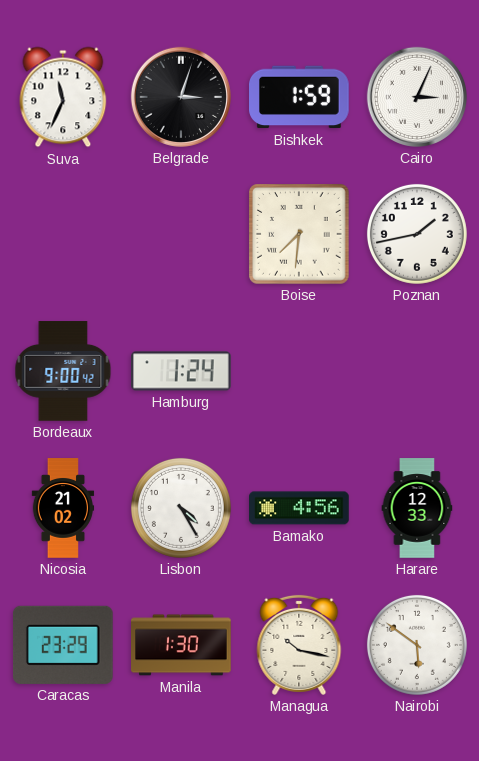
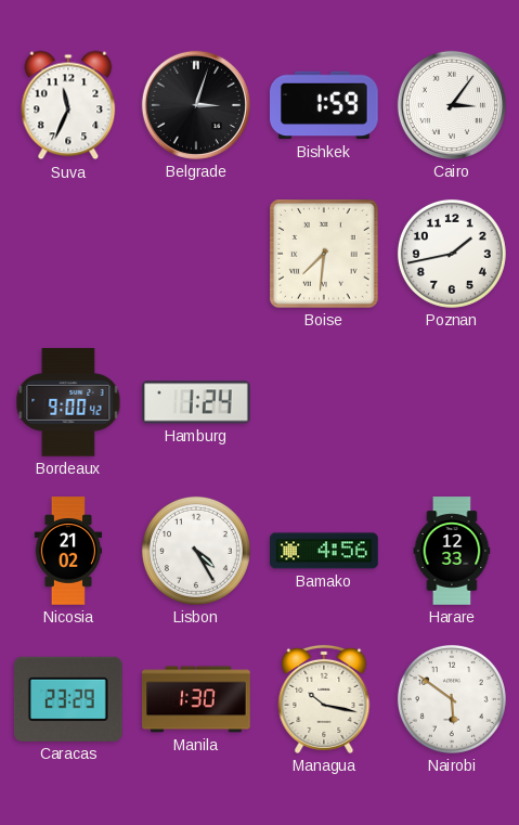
Cairo: 3:04 -> 3:06
